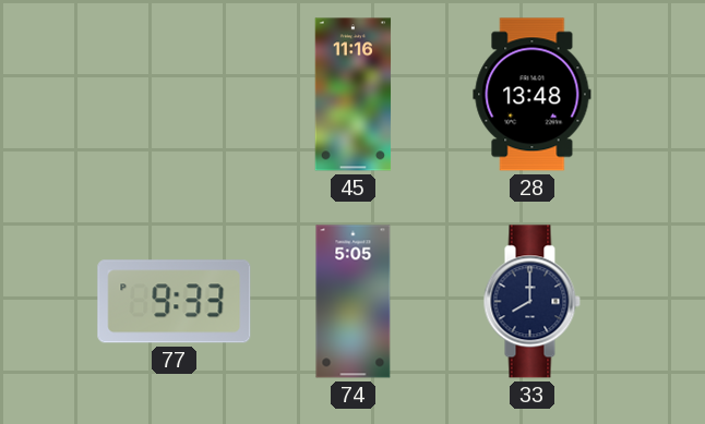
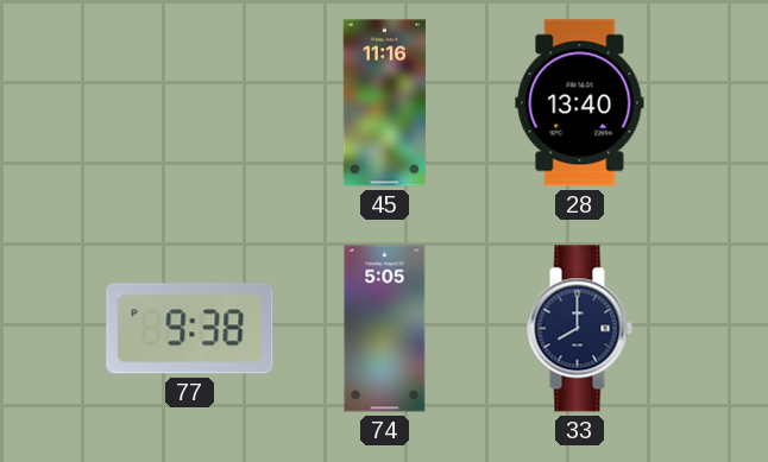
28: 13:48 -> 13:40
77: 9:33 -> 9:38
